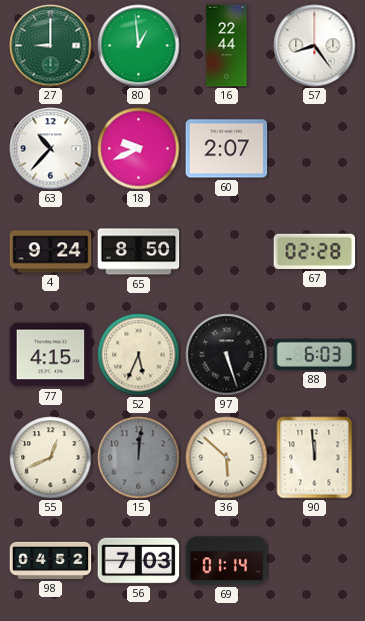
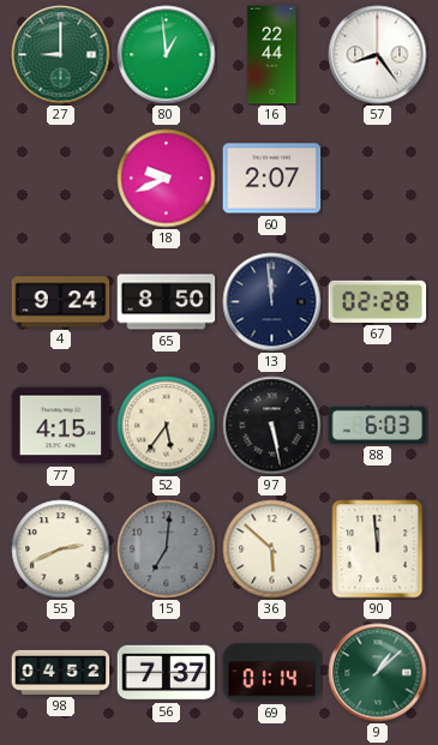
63: 10:37 -> none
13: none -> 11:59
52: 5:34 -> 5:36
97: 5:27 -> 5:28
55: 12:41 -> 2:41
15: 12:01 -> 7:01
56: 7:03 -> 7:37
9: none -> 1:08
